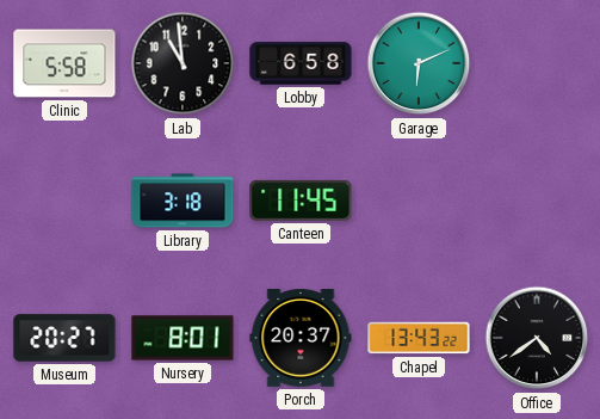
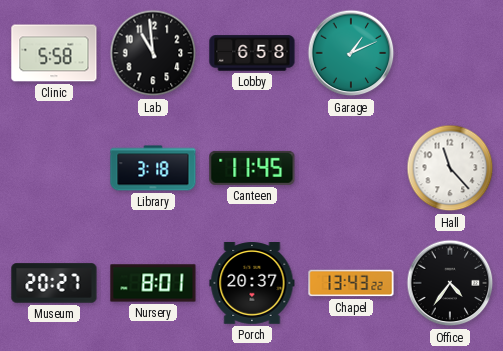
Garage: 6:11 -> 1:11
Hall: none -> 11:23
Office: 4:39 -> 4:36
